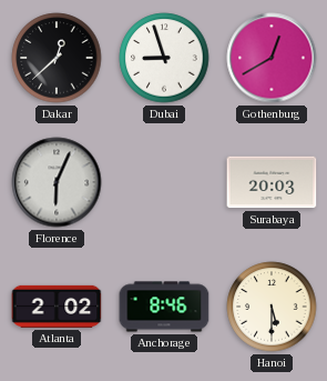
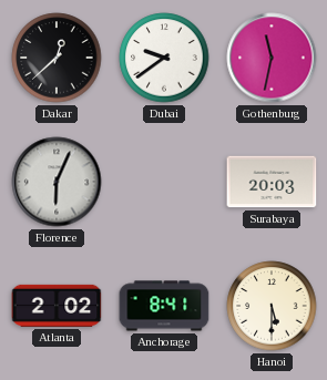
Dubai: 8:57 -> 9:39
Gothenburg: 12:40 -> 11:32
Anchorage: 8:46 -> 8:41
